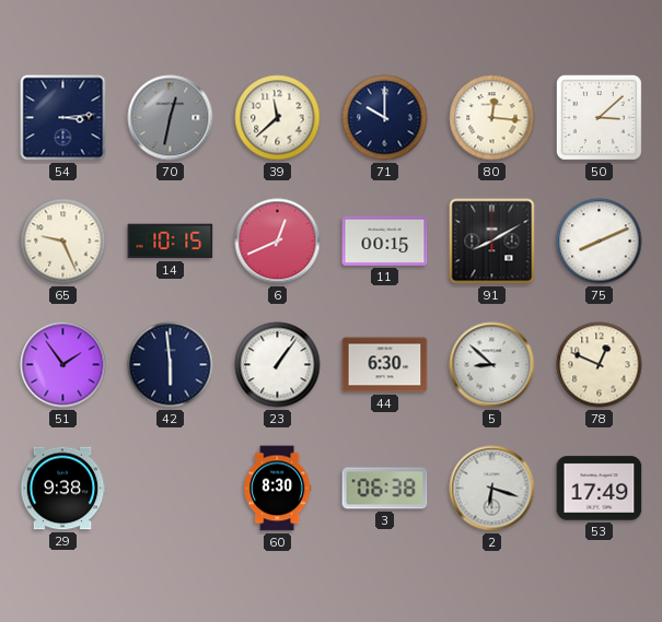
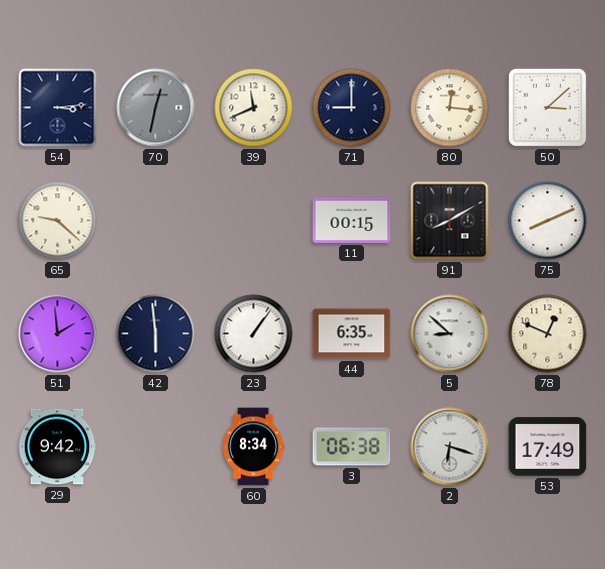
39: 11:38 -> 11:41
71: 10:00 -> 9:00
65: 9:26 -> 9:22
14: 10:15 -> none
6: 12:41 -> none
51: 1:54 -> 1:59
44: 6:30 -> 6:35
29: 9:38 -> 9:42
60: 8:30 -> 8:34
